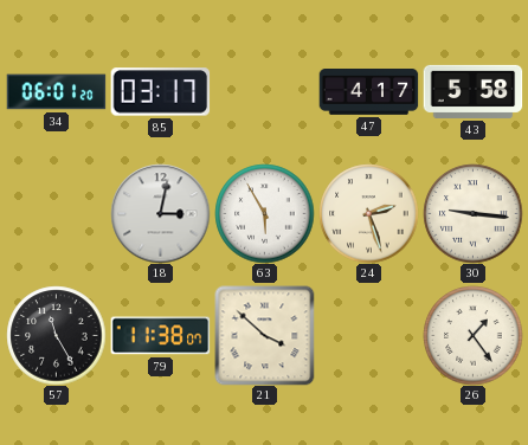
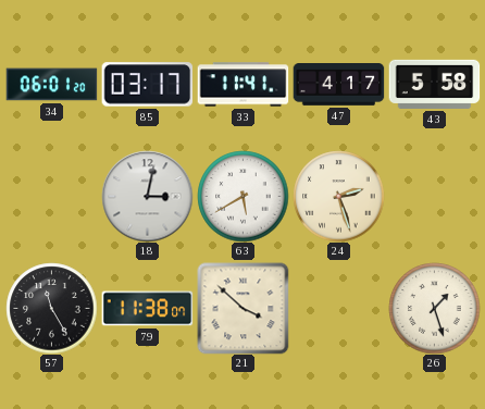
33: none -> 11:41
63: 5:55 -> 5:40
30: 9:16 -> none
26: 1:24 -> 1:27
